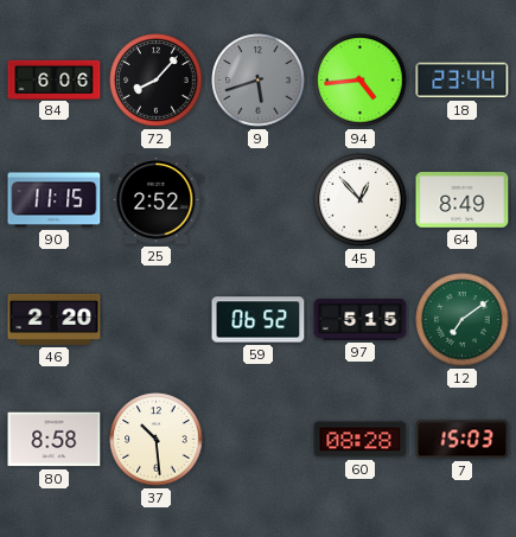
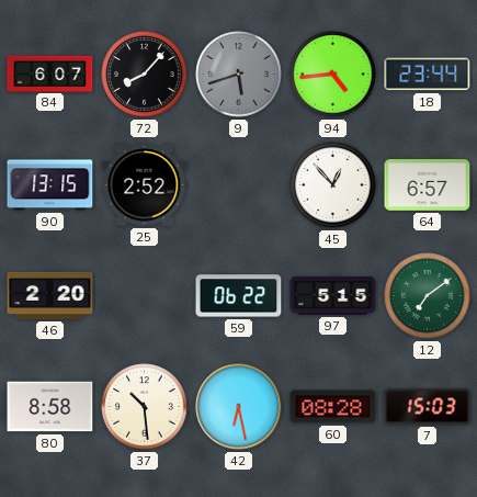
84: 6:06 -> 6:07
90: 11:15 -> 13:15
64: 8:49 -> 6:57
59: 06:52 -> 06:22
42: none -> 6:28
